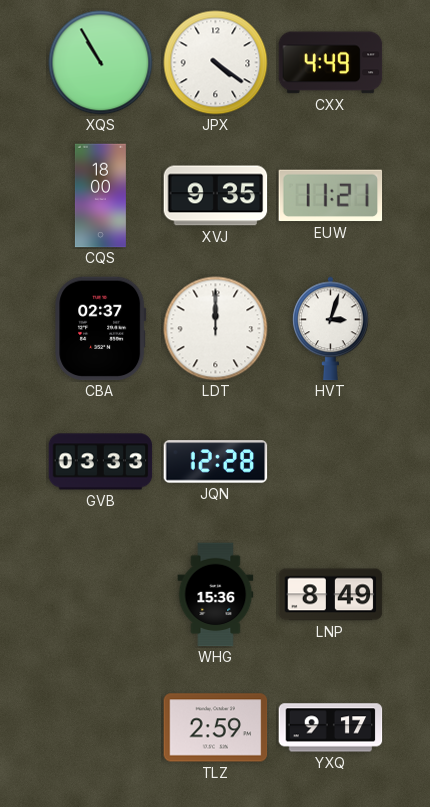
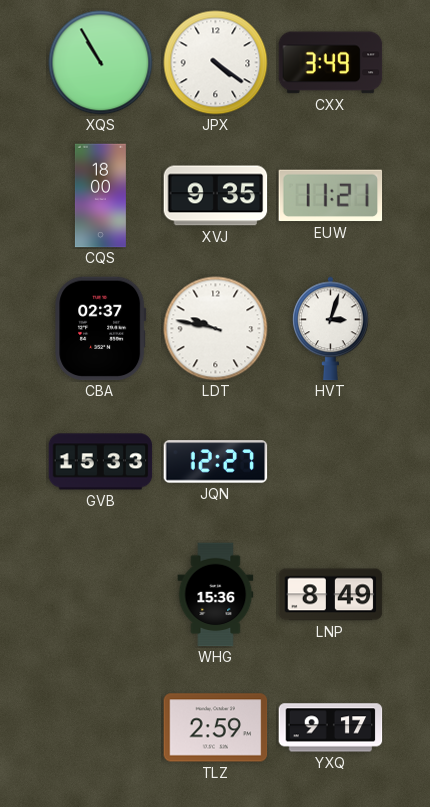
CXX: 4:49 -> 3:49
LDT: 12:00 -> 9:47
GVB: 03:33 -> 15:33
JQN: 12:28 -> 12:27
